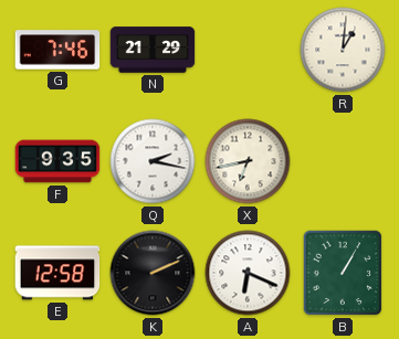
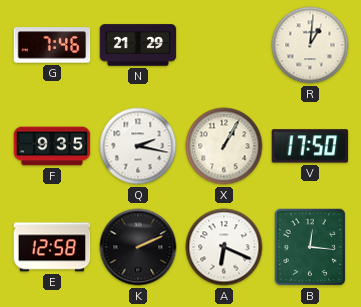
X: 6:43 -> 1:05
V: none -> 17:50
B: 1:05 -> 12:16
